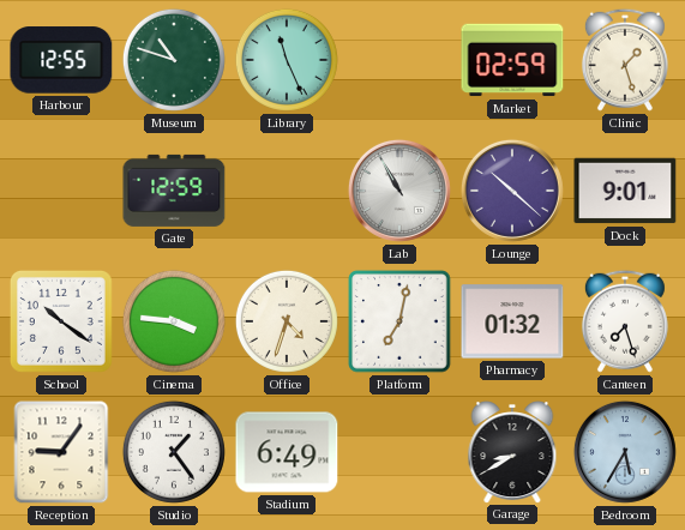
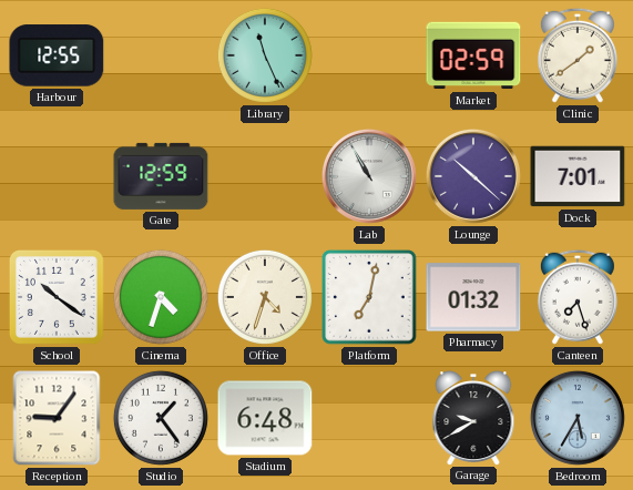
Museum: 10:48 -> none
Clinic: 1:27 -> 1:39
Dock: 9:01 -> 7:01
Cinema: 3:46 -> 4:33
Stadium: 6:49 -> 6:48
Garage: 8:40 -> 9:40
